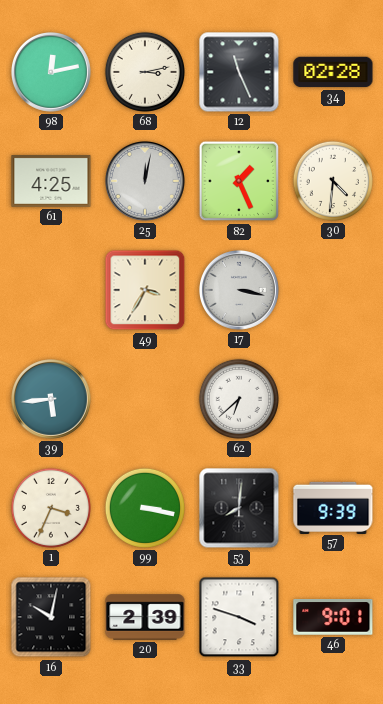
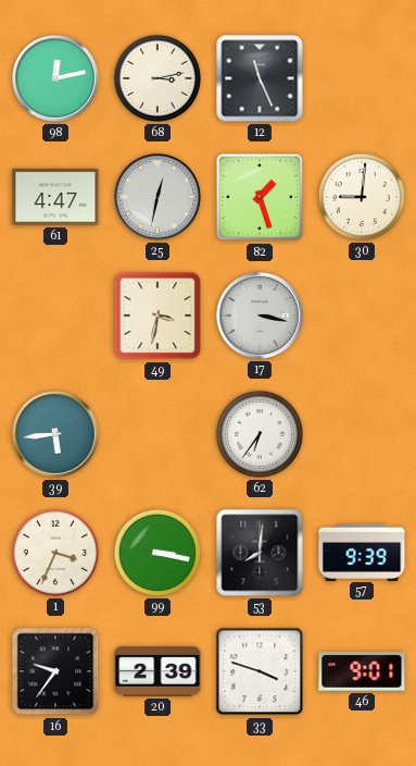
34: 02:28 -> none
61: 4:25 -> 4:47
25: 12:02 -> 12:32
82: 1:26 -> 1:27
30: 4:31 -> 9:01
49: 3:35 -> 3:32
62: 6:38 -> 6:36
16: 10:02 -> 9:36
